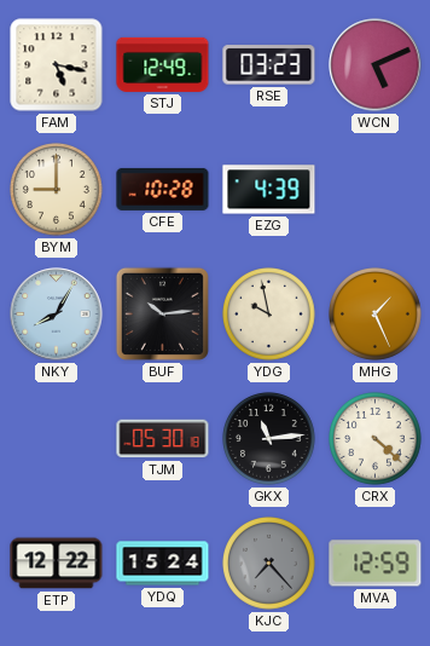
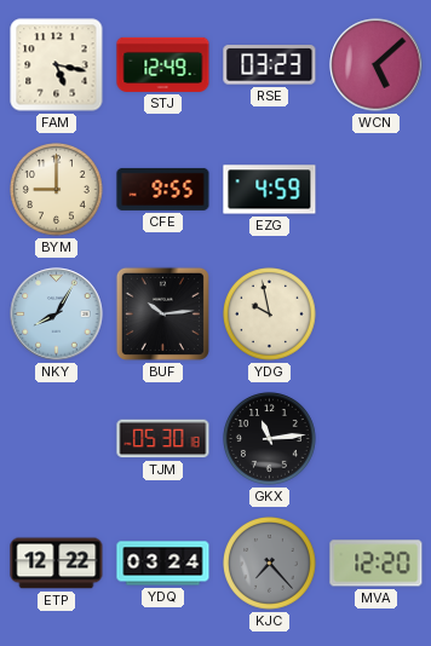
WCN: 5:11 -> 5:08
CFE: 10:28 -> 9:55
EZG: 4:39 -> 4:59
MHG: 1:26 -> none
CRX: 4:22 -> none
YDQ: 15:24 -> 03:24
MVA: 12:59 -> 12:20
